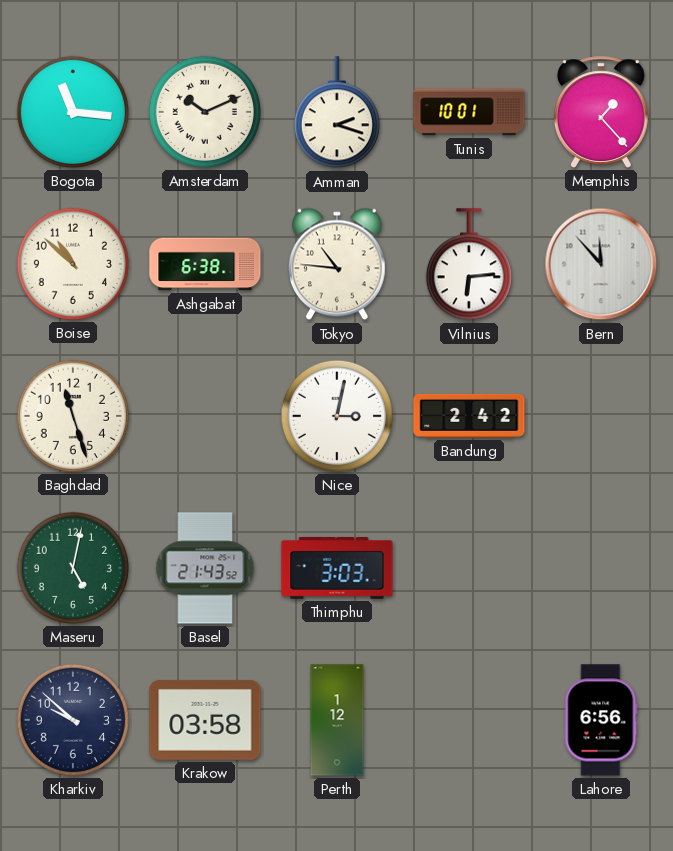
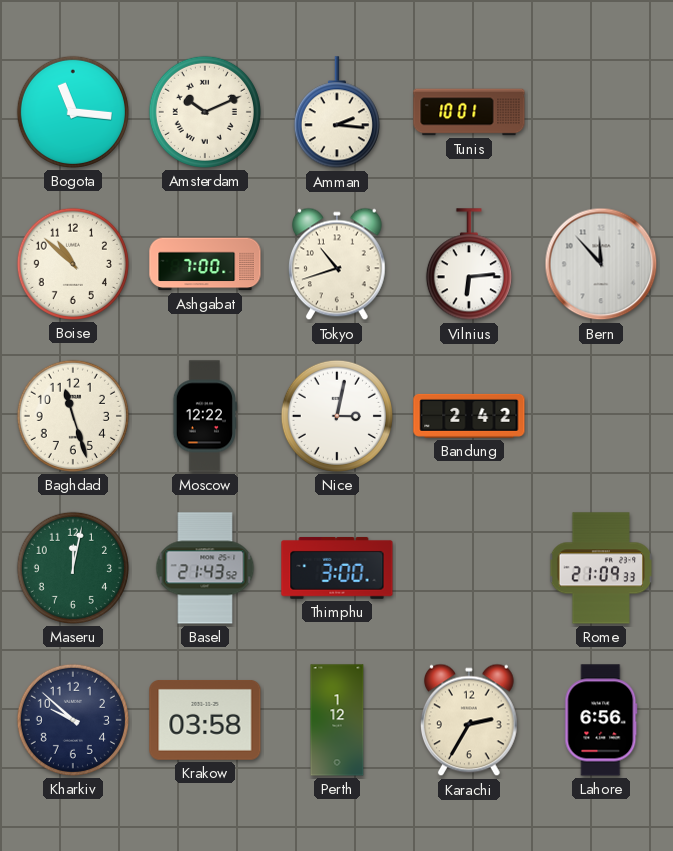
Amman: 2:18 -> 2:16
Memphis: 1:23 -> none
Ashgabat: 6:38 -> 7:00
Tokyo: 10:46 -> 10:42
Moscow: none -> 12:22
Maseru: 5:02 -> 12:02
Thimphu: 3:03 -> 3:00
Rome: none -> 21:09
Karachi: none -> 2:35
